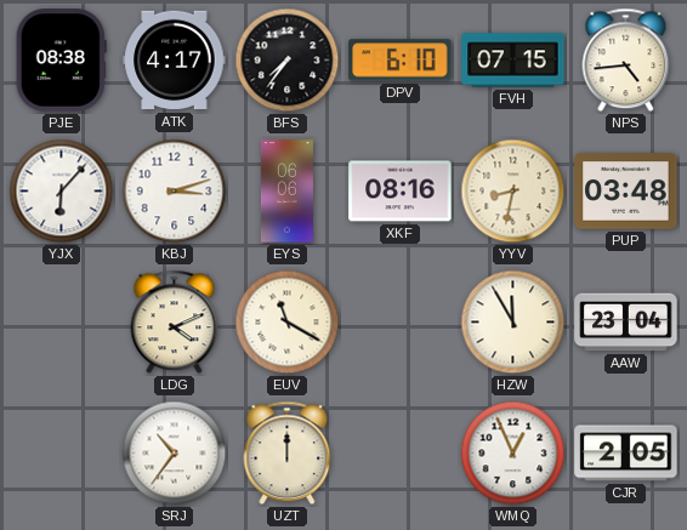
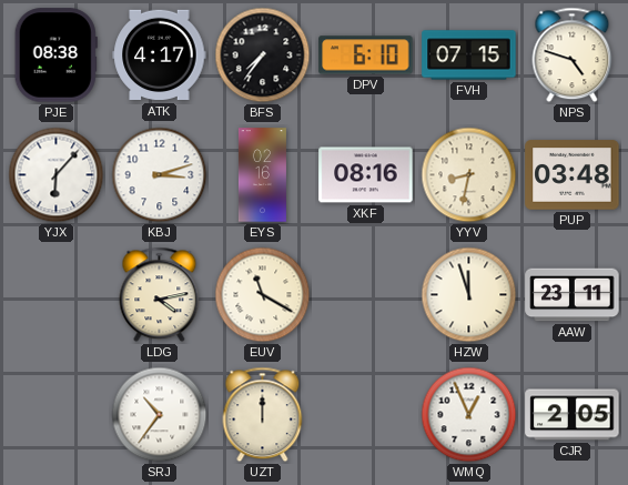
NPS: 4:44 -> 4:48
EYS: 06:06 -> 02:16
LDG: 4:11 -> 4:13
HZW: 11:55 -> 11:57
AAW: 23:04 -> 23:11
